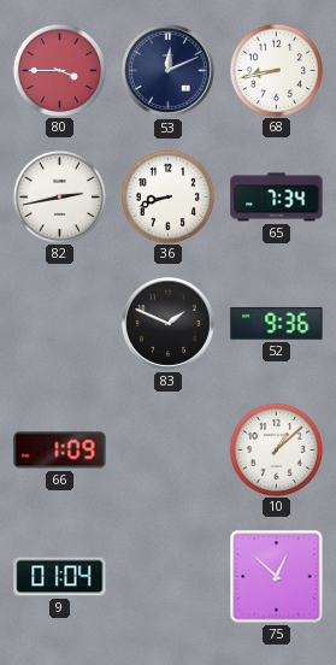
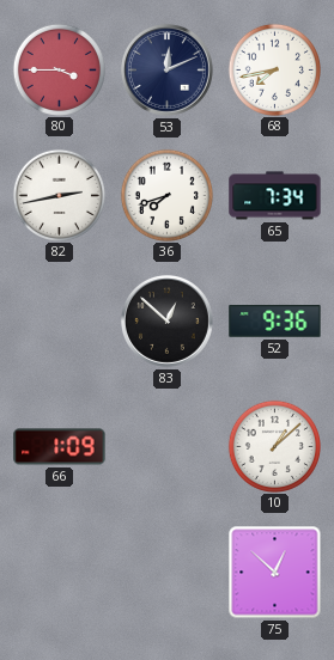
68: 8:43 -> 7:43
36: 8:42 -> 7:42
83: 1:49 -> 12:52
9: 01:04 -> none
